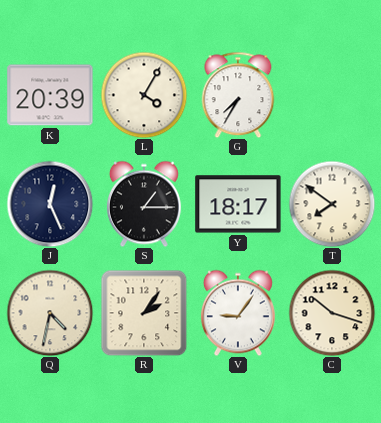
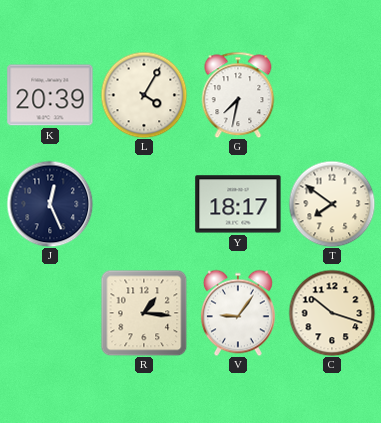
G: 7:35 -> 7:32
S: 1:15 -> none
Q: 4:32 -> none
R: 2:06 -> 1:16
